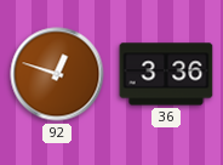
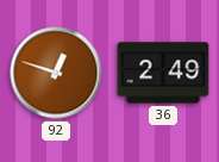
36: 3:36 -> 2:49
